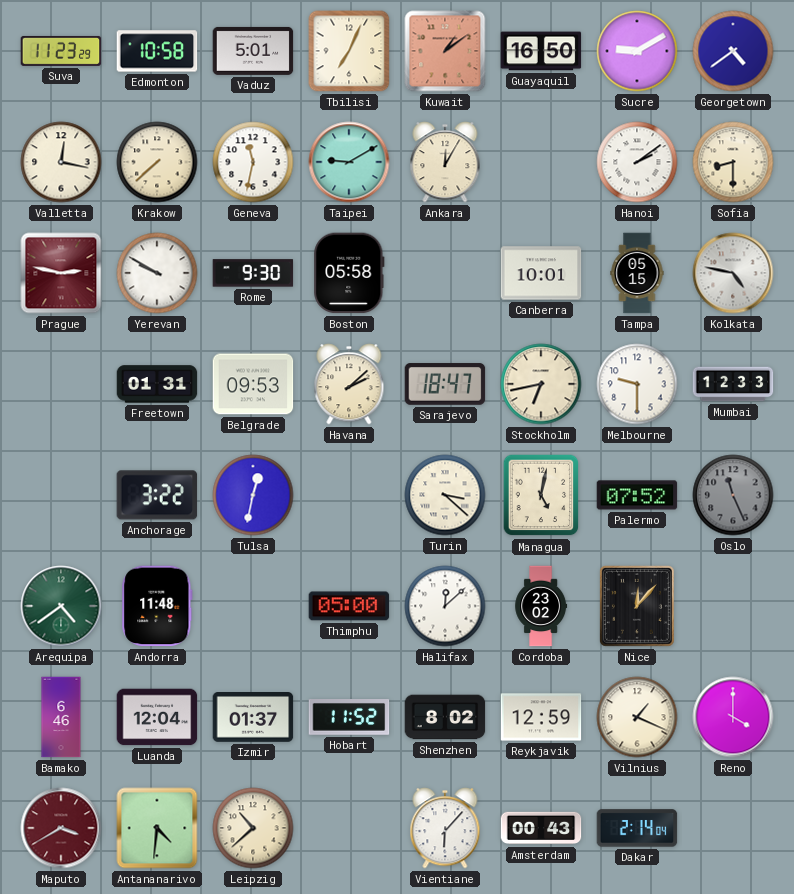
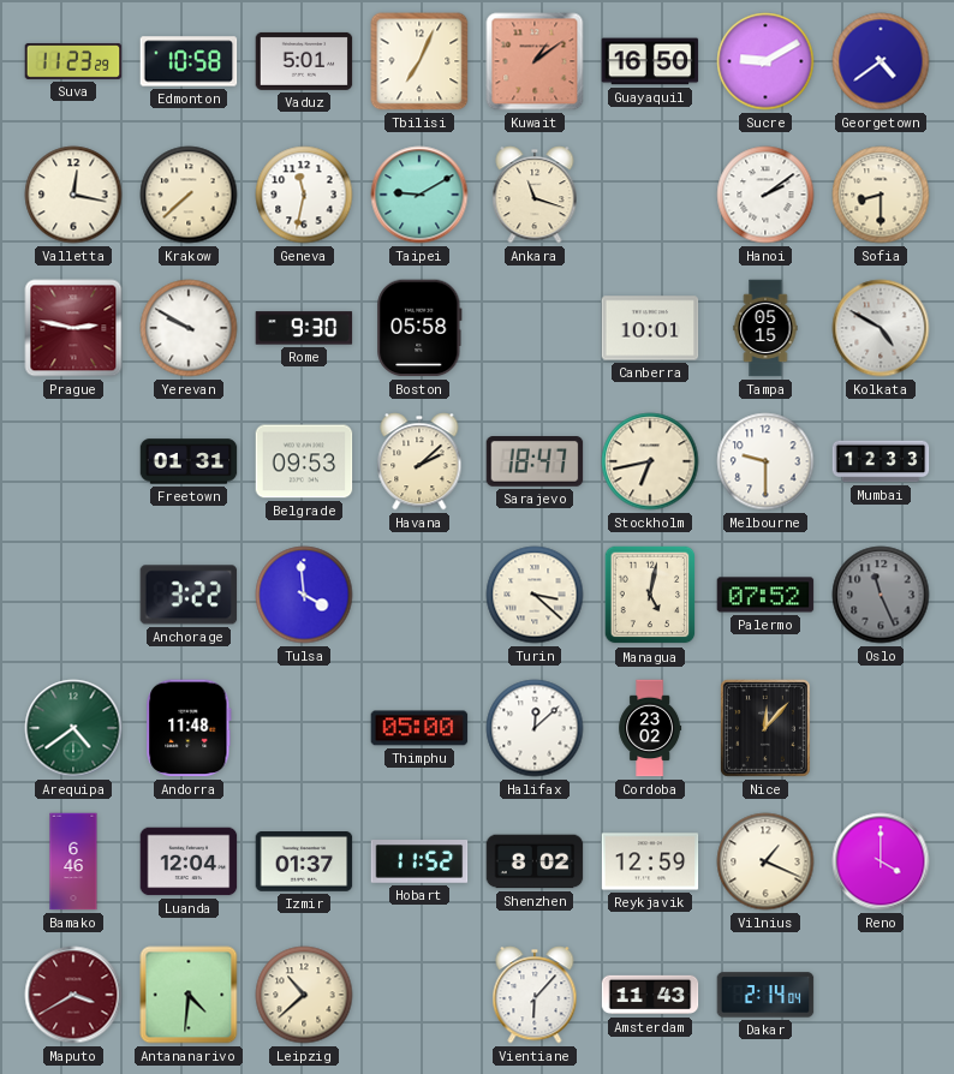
Ankara: 12:05 -> 11:18
Kolkata: 4:47 -> 4:50
Tulsa: 12:32 -> 3:59
Amsterdam: 00:43 -> 11:43
